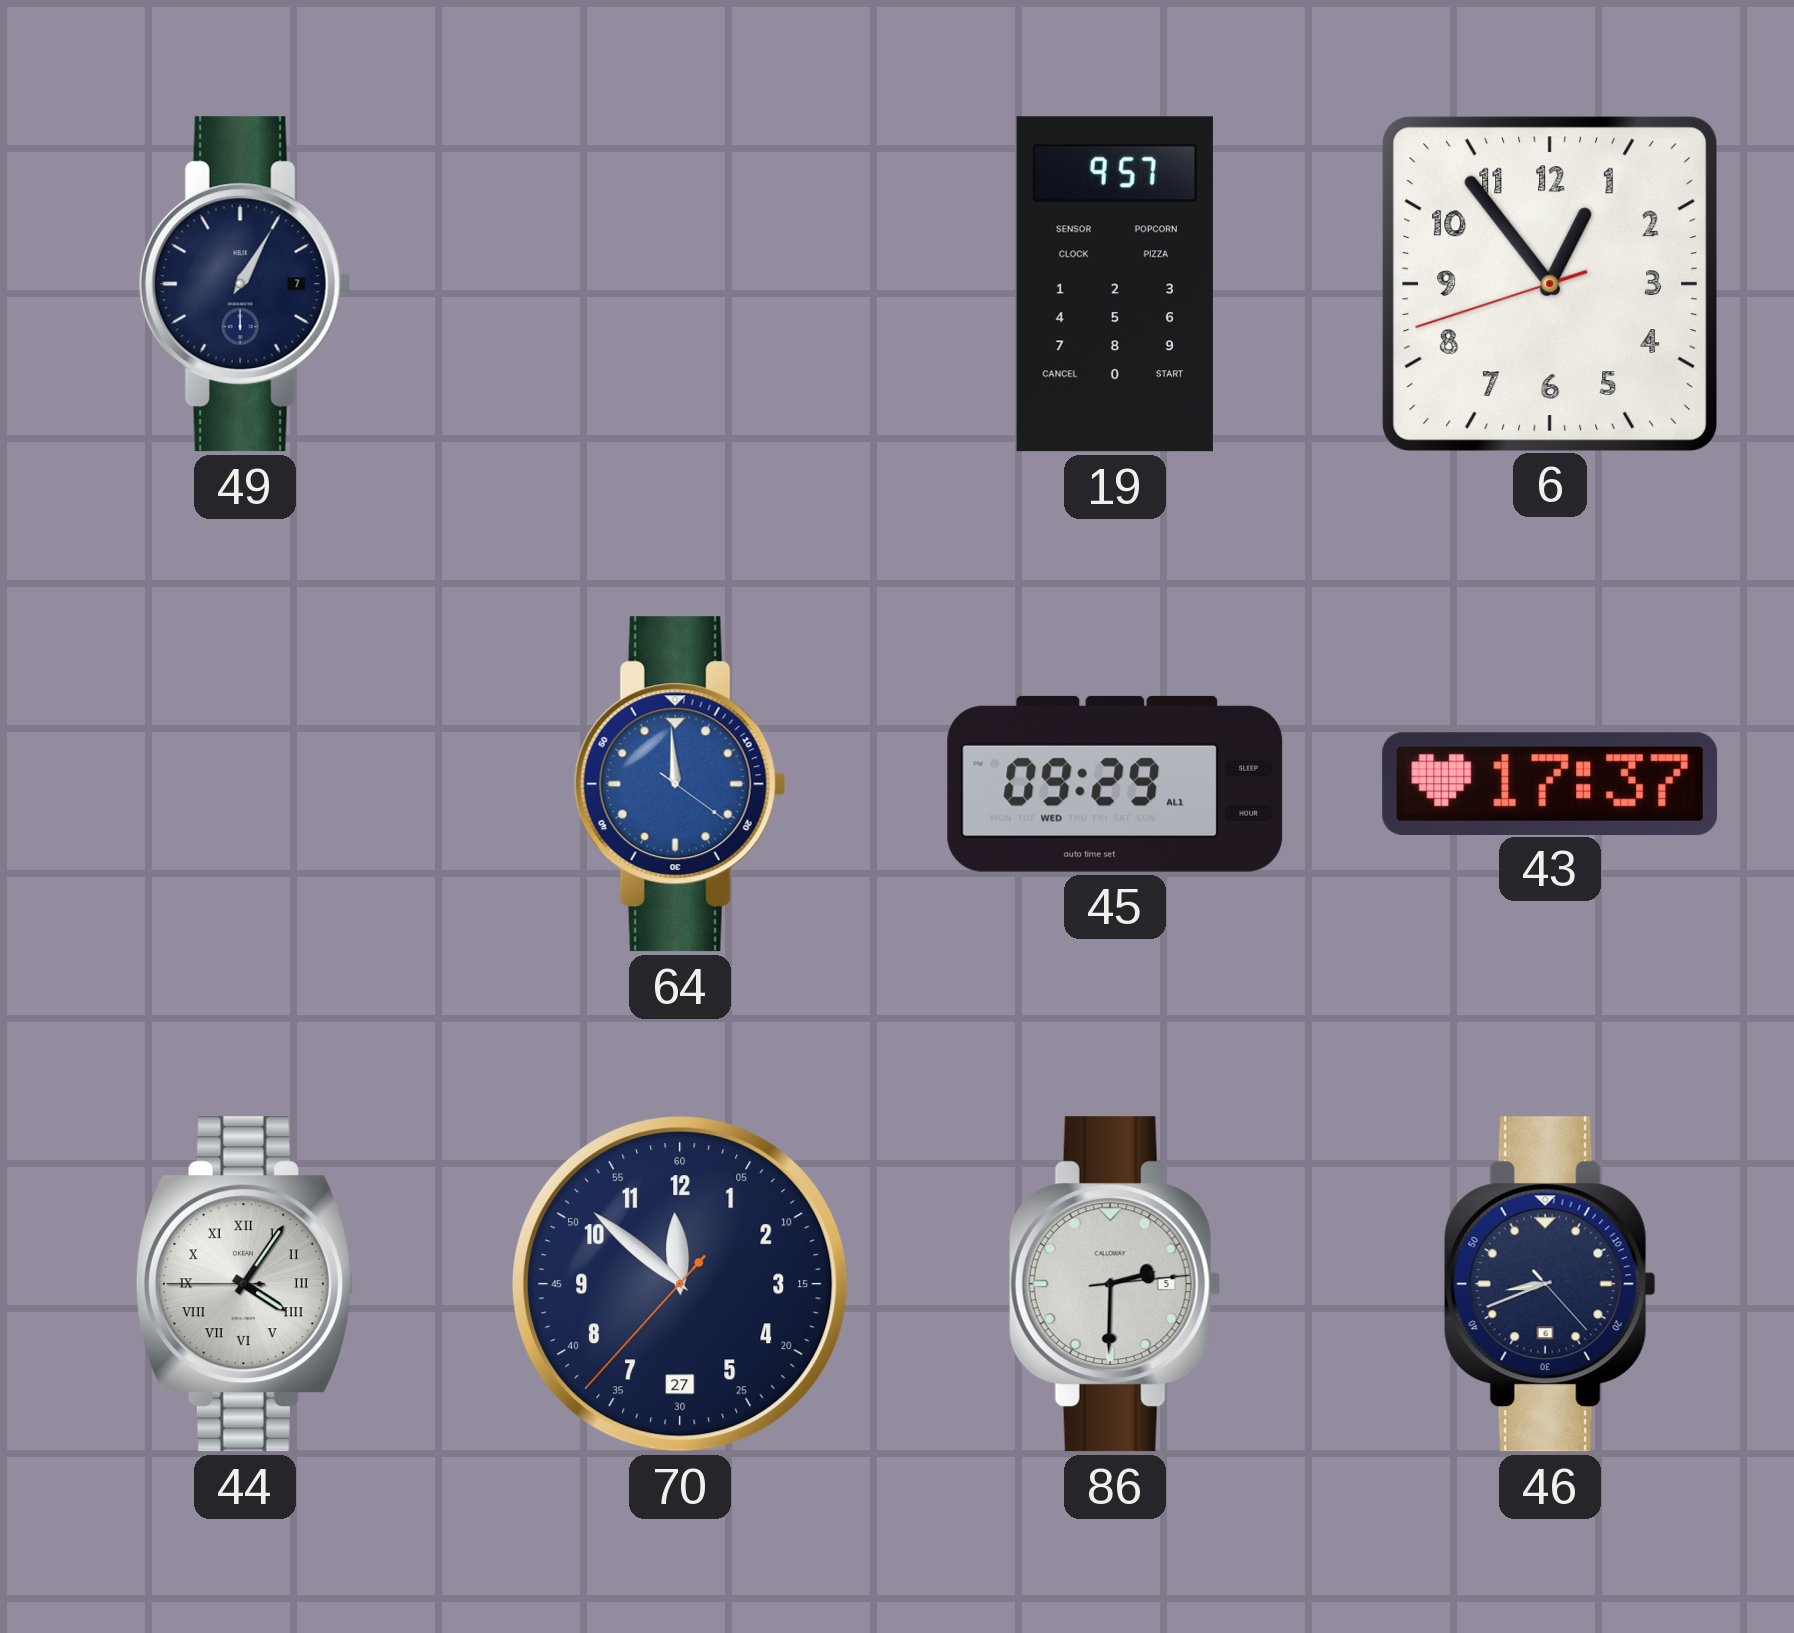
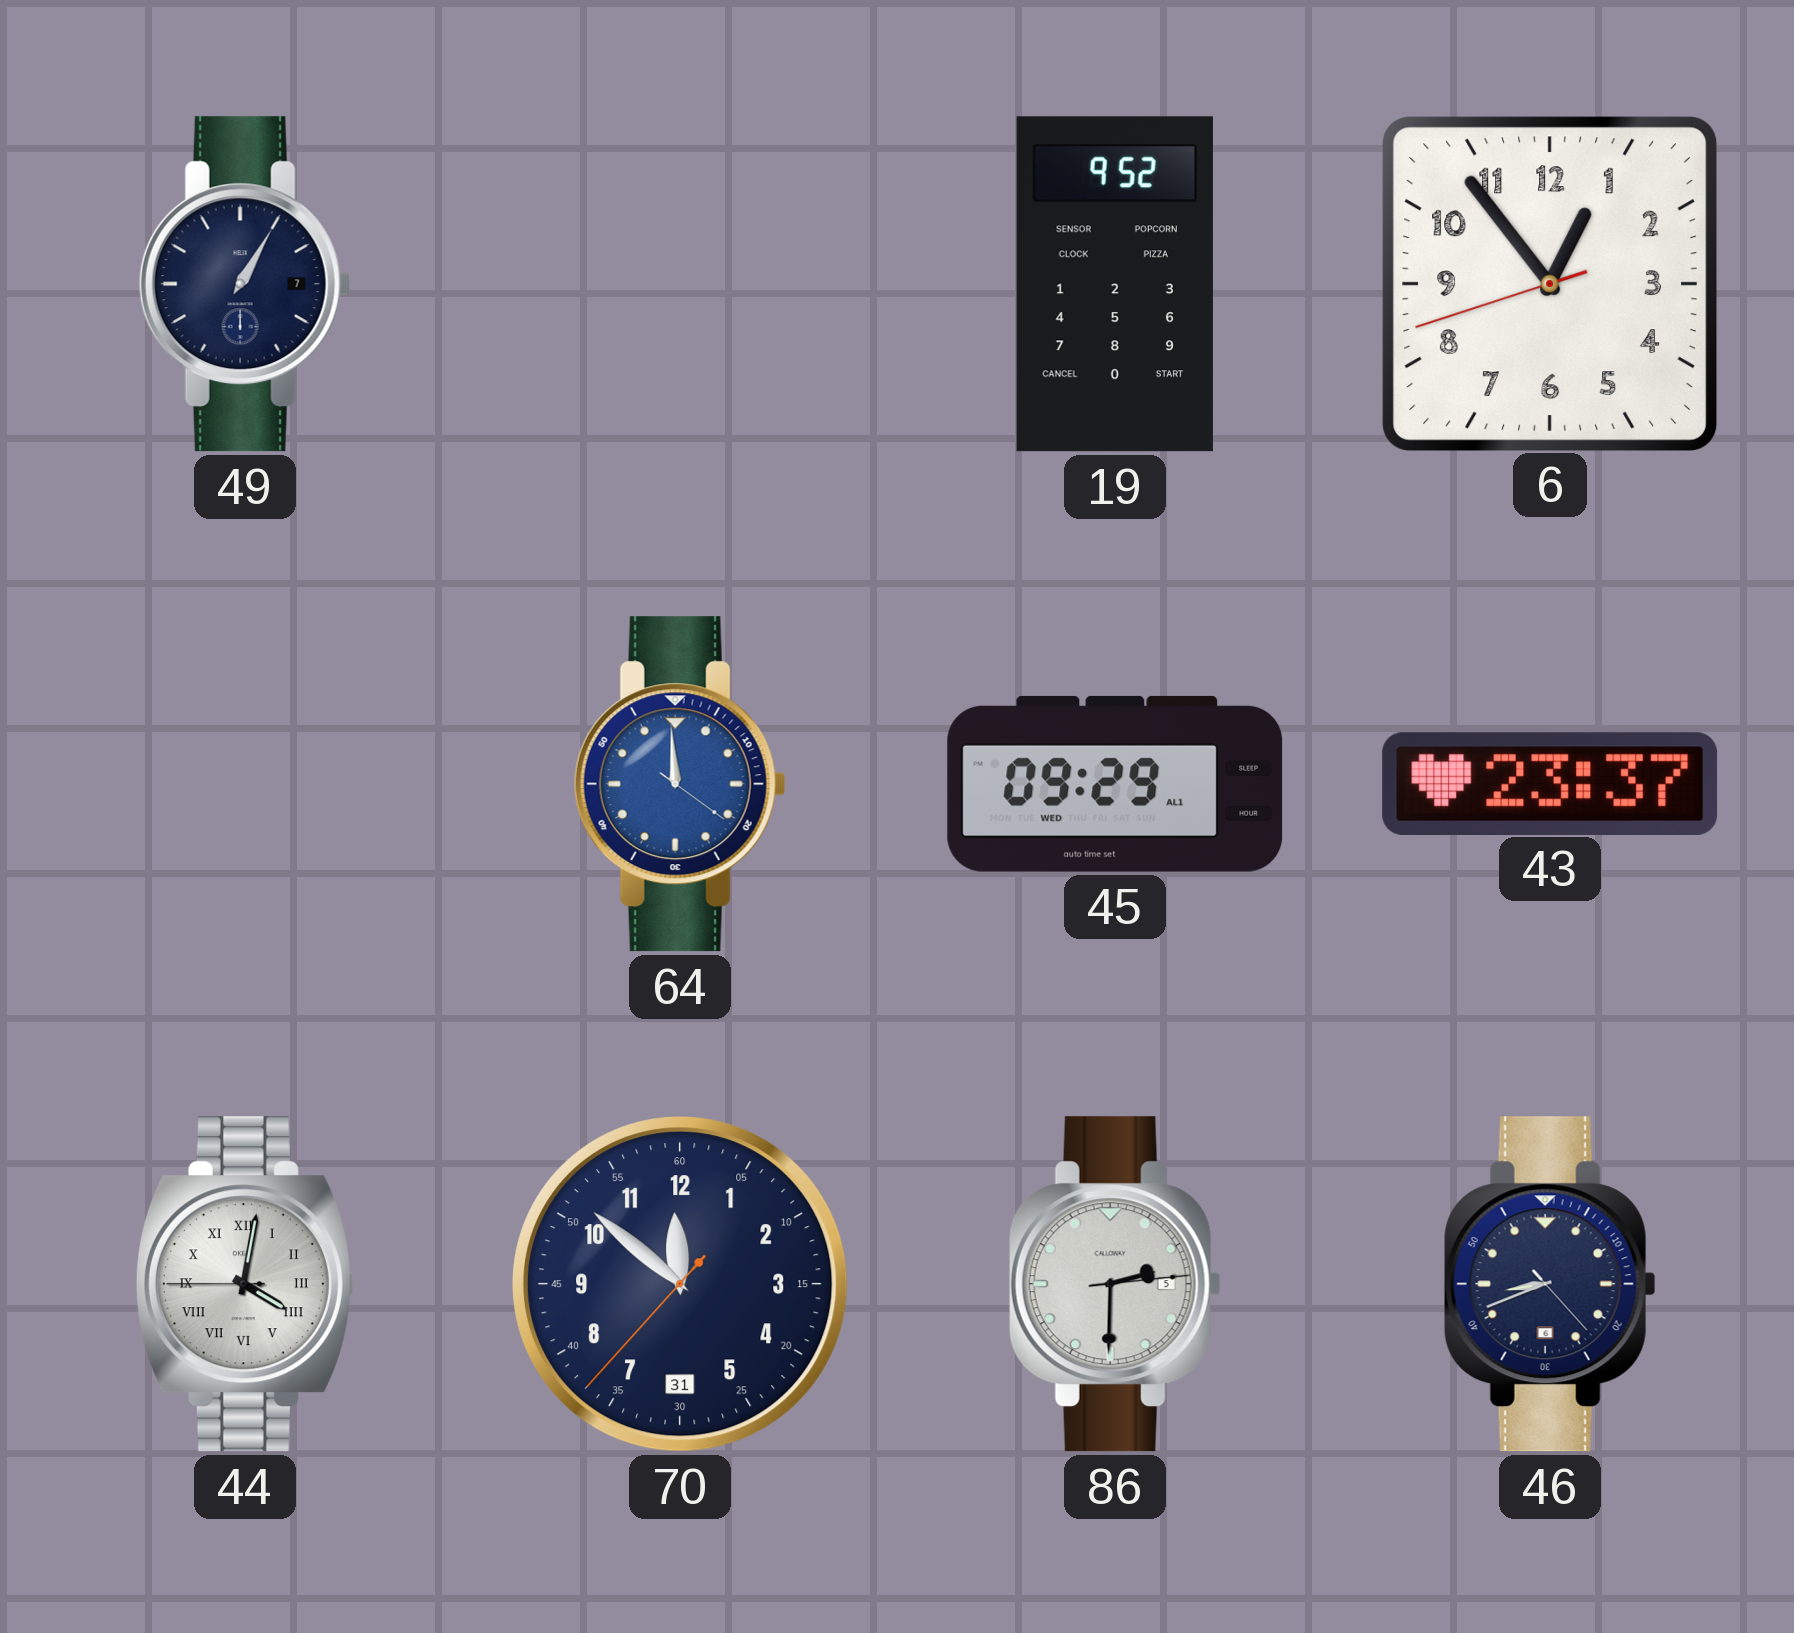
19: 9:57 -> 9:52
43: 17:37 -> 23:37
44: 4:05 -> 4:01
70 date: 27 -> 31
